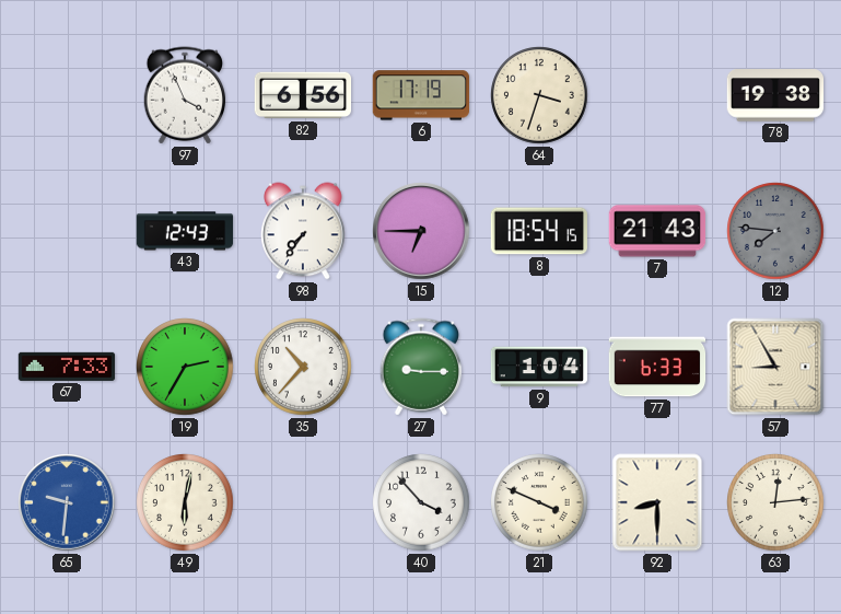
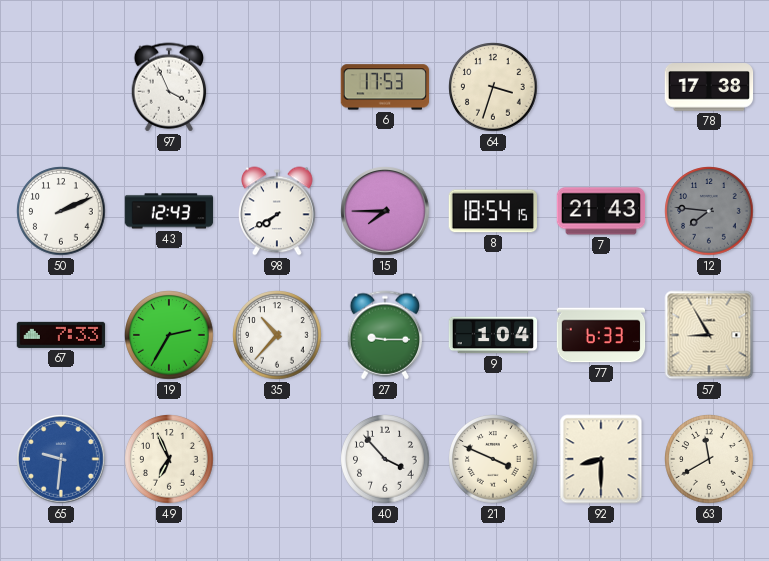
82: 6:56 -> none
6: 17:19 -> 17:53
78: 19:38 -> 17:38
50: none -> 2:11
98: 7:36 -> 7:40
15: 6:45 -> 7:45
49: 6:02 -> 6:56
63: 12:14 -> 11:40
